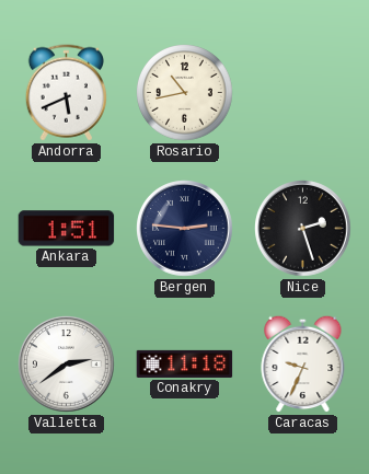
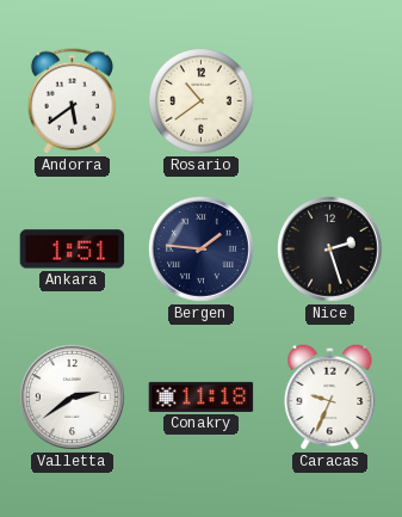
Andorra: 5:41 -> 5:39
Rosario: 10:43 -> 10:39
Bergen: 2:46 -> 1:46
